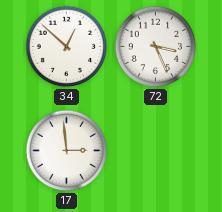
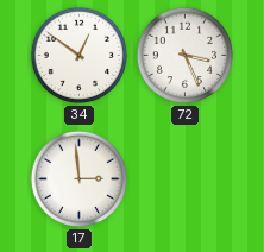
34: 12:52 -> 12:51
